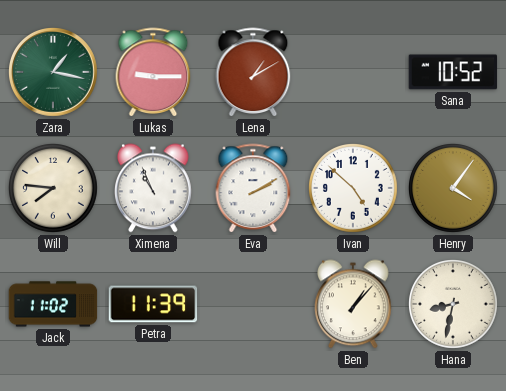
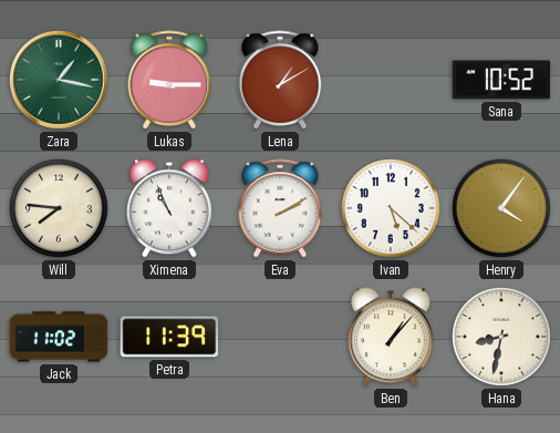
Ivan: 4:52 -> 5:22
